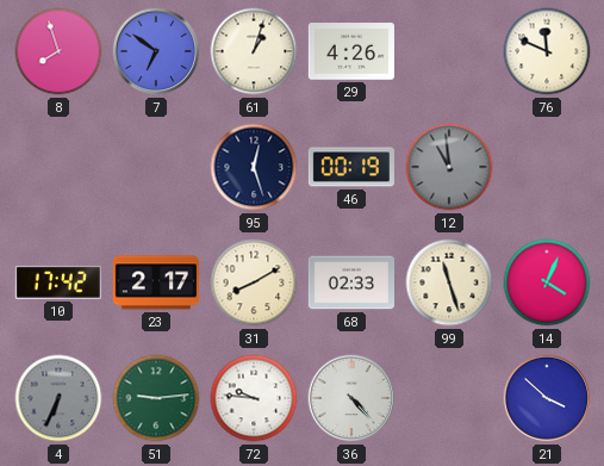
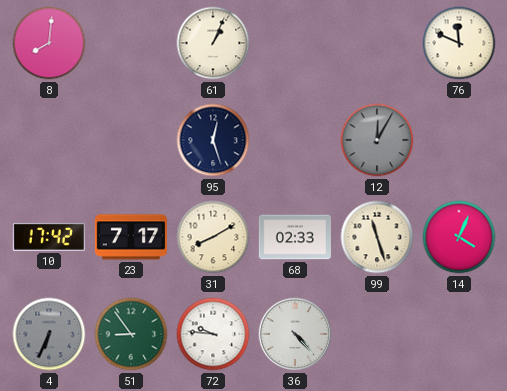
8: 7:57 -> 8:01
7: 6:51 -> none
61: 1:03 -> 1:04
29: 4:26 -> none
46: 00:19 -> none
12: 10:59 -> 12:05
23: 2:17 -> 7:17
51: 9:14 -> 8:54
21: 3:52 -> none
